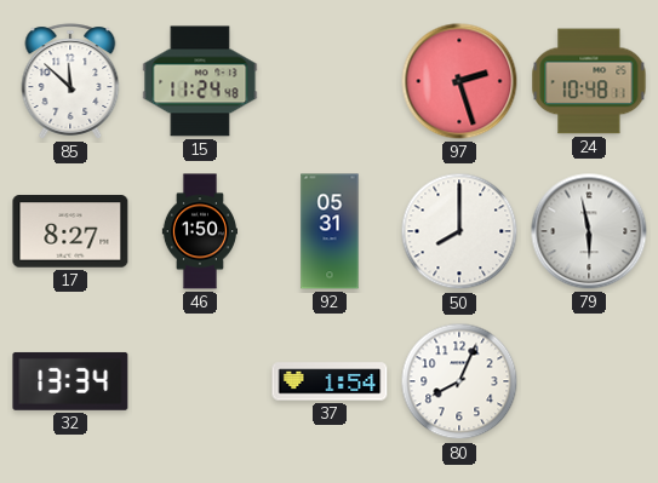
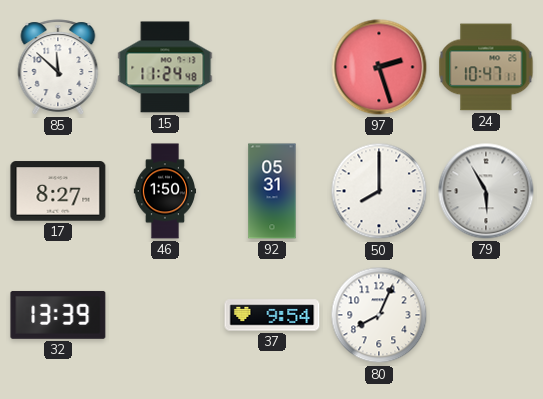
24: 10:48 -> 10:47
79: 5:58 -> 5:55
32: 13:34 -> 13:39
37: 1:54 -> 9:54
